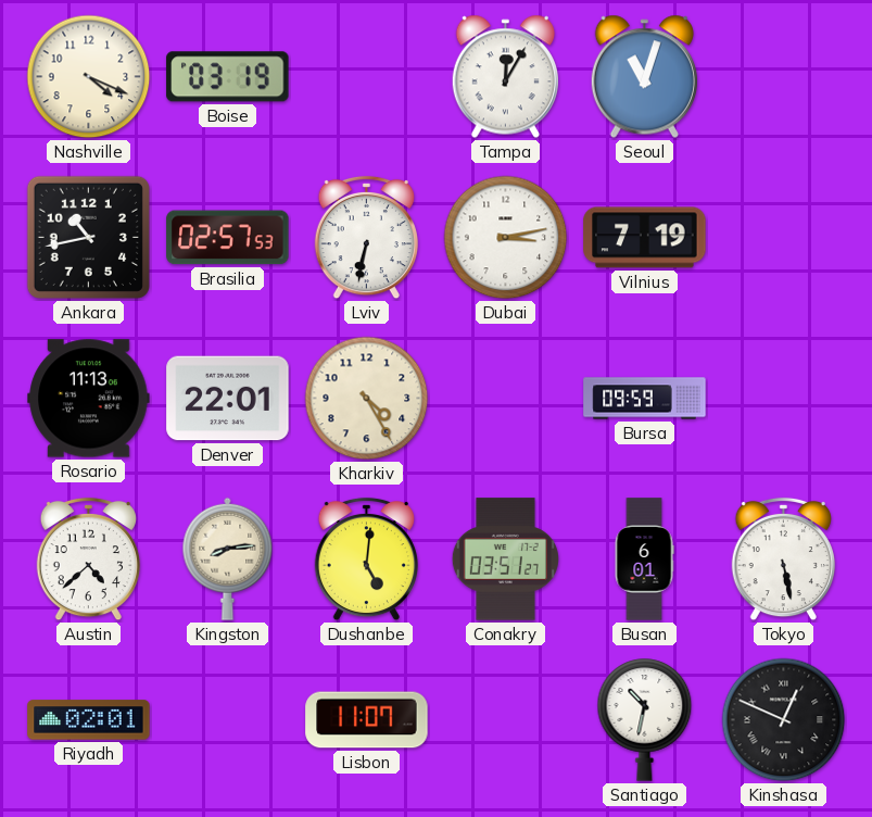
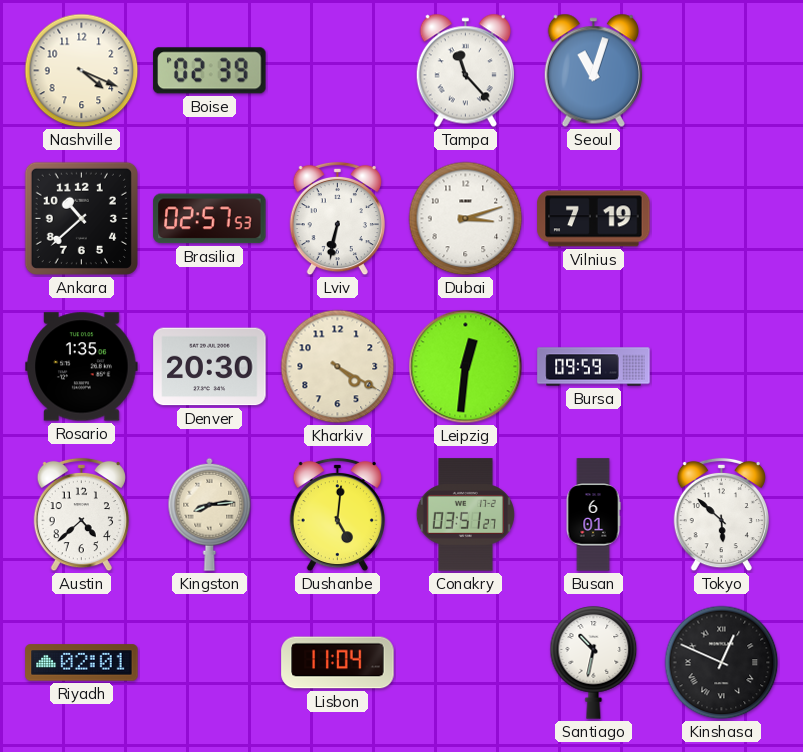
Boise: 03:19 -> 02:39
Tampa: 12:05 -> 11:23
Ankara: 10:43 -> 10:38
Dubai: 3:13 -> 3:12
Rosario: 11:13 -> 1:35
Denver: 22:01 -> 20:30
Kharkiv: 4:25 -> 4:20
Leipzig: none -> 12:31
Tokyo: 5:28 -> 5:52
Lisbon: 11:07 -> 11:04
